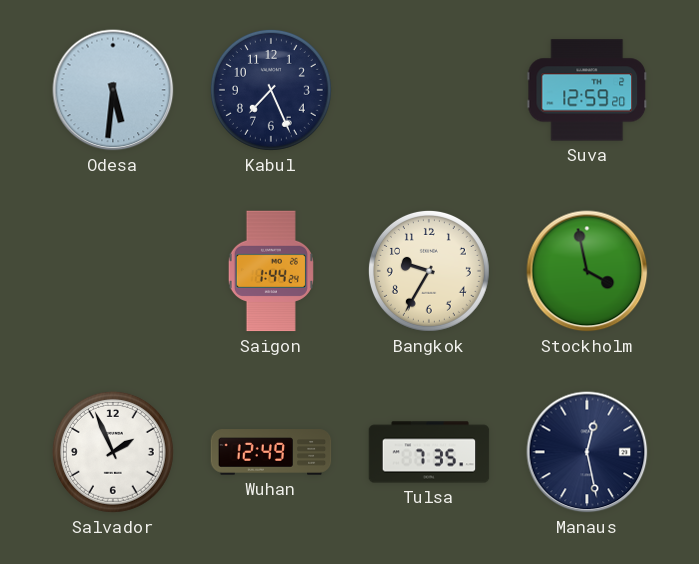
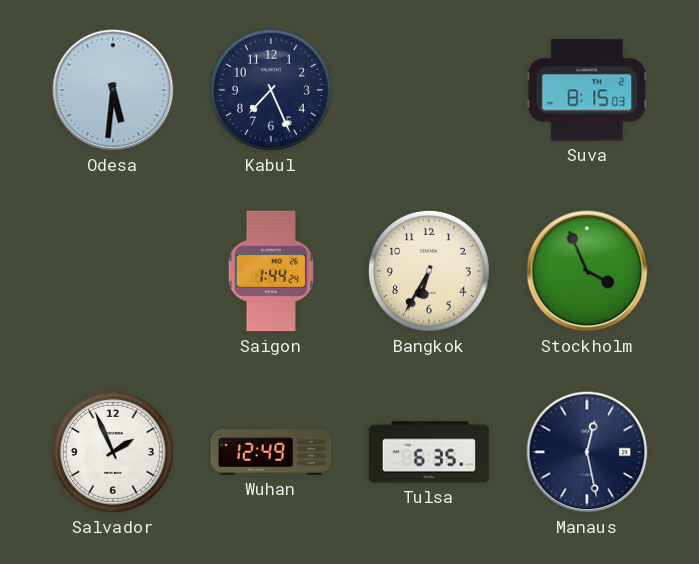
Suva: 12:59 -> 8:15
Bangkok: 9:35 -> 6:35
Stockholm: 3:58 -> 3:56
Tulsa: 7:35 -> 6:35
